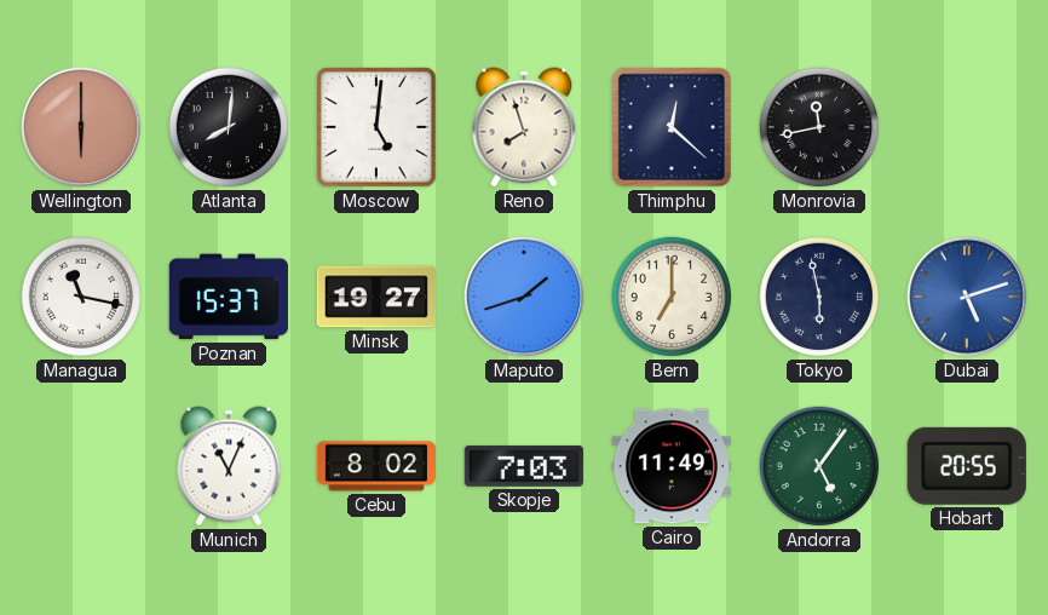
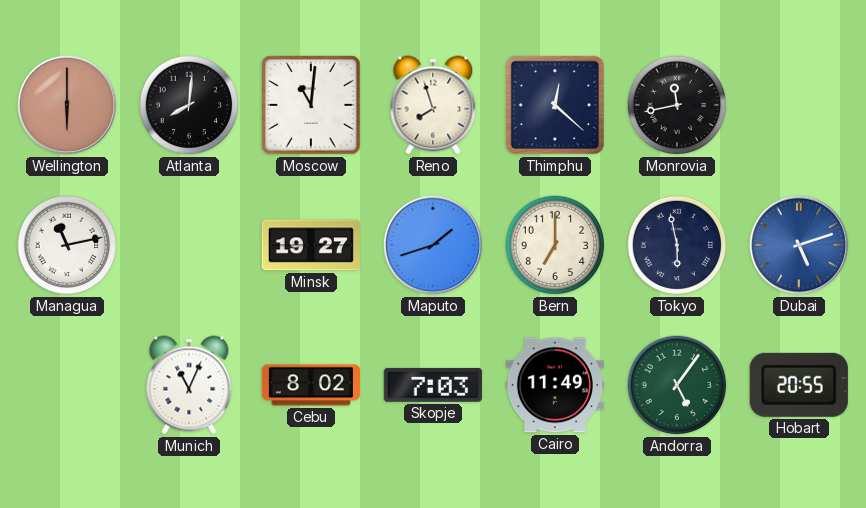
Moscow: 5:01 -> 11:01
Managua: 11:17 -> 11:13
Poznan: 15:37 -> none
